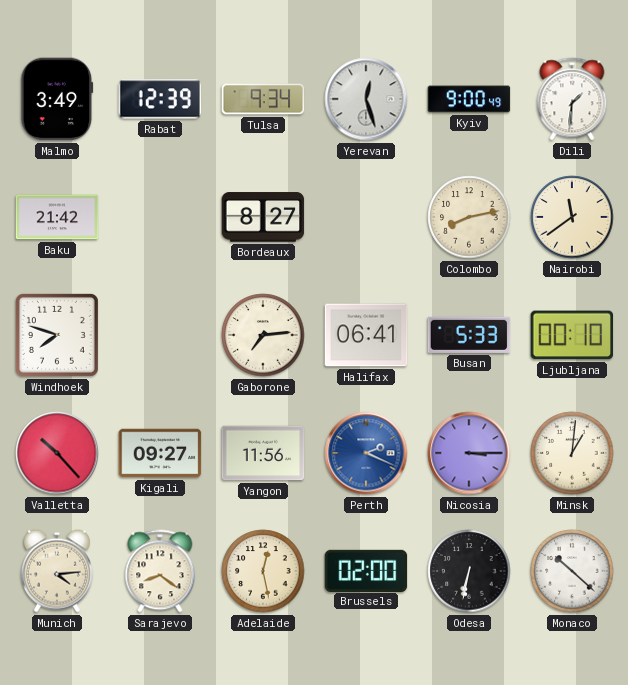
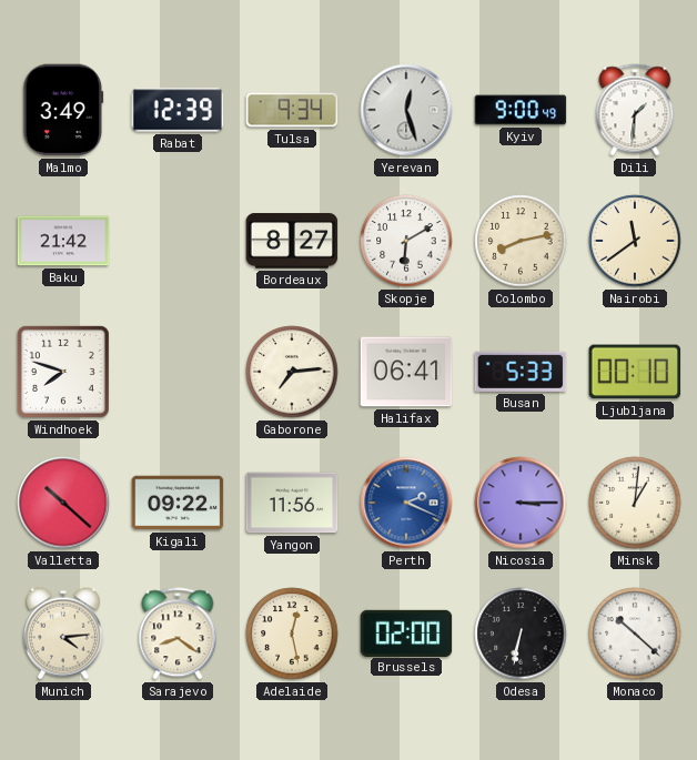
Skopje: none -> 6:10
Valletta: 10:23 -> 10:22
Kigali: 09:27 -> 09:22
